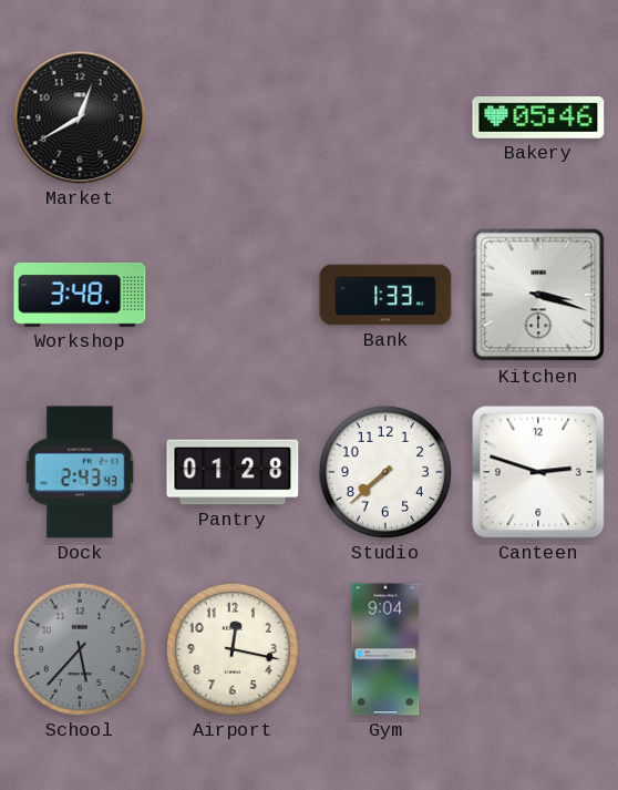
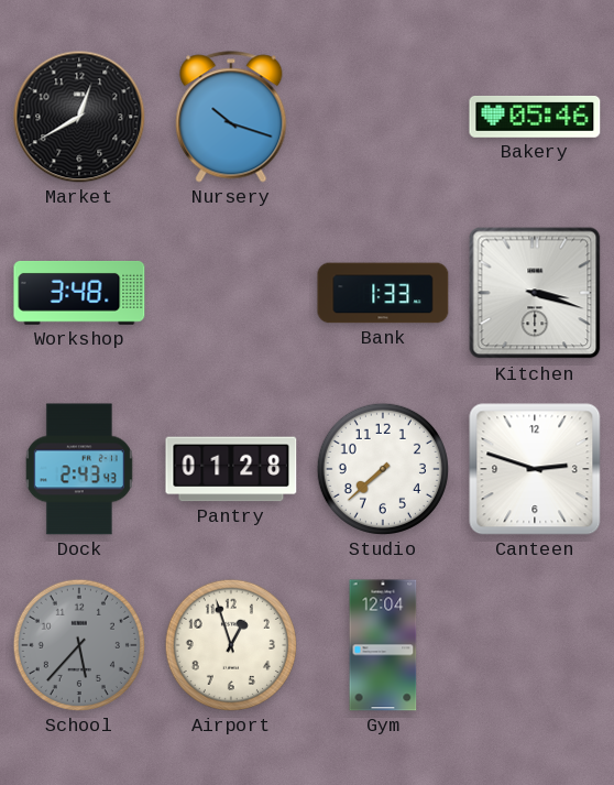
Nursery: none -> 10:18
Airport: 12:17 -> 12:57
Gym: 9:04 -> 12:04
